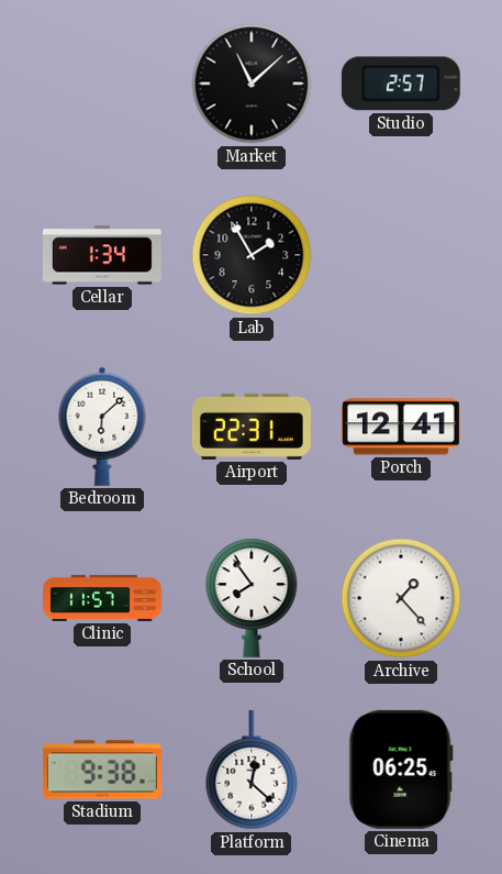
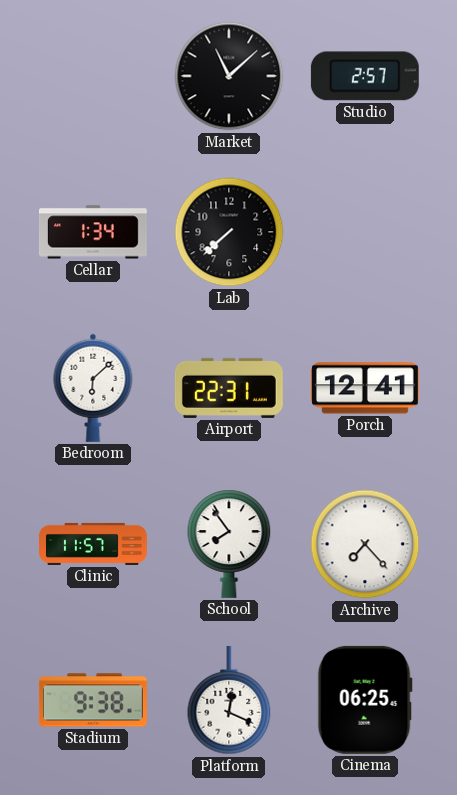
Lab: 1:55 -> 7:38
Archive: 1:23 -> 7:23
Platform: 12:22 -> 12:19
